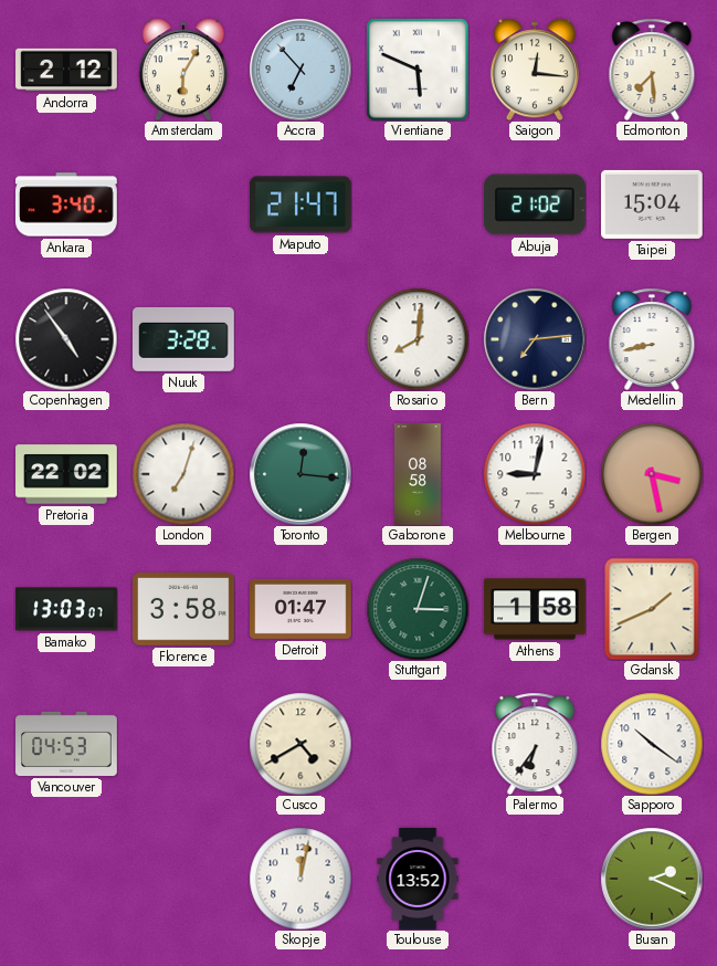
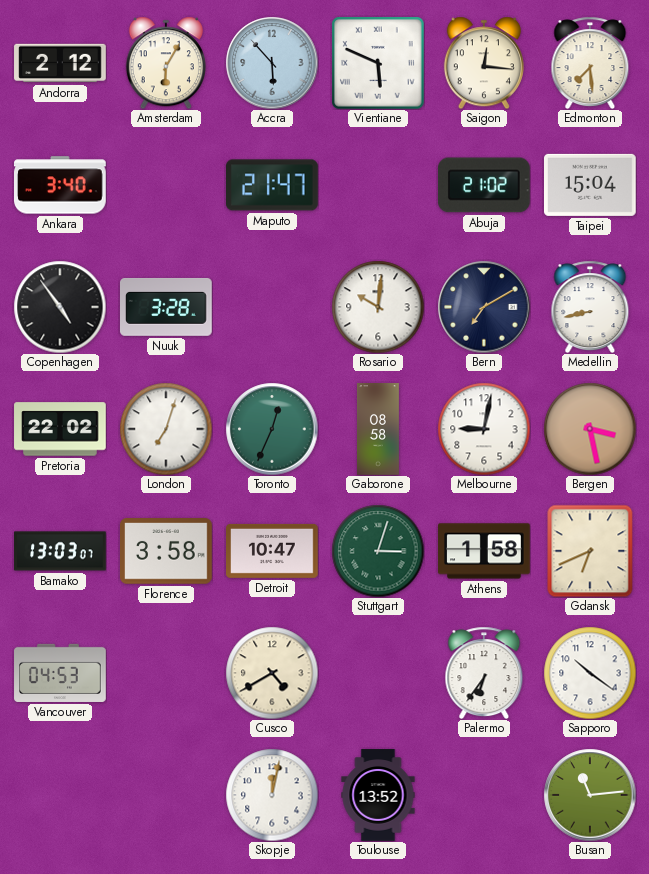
Accra: 6:53 -> 5:53
Rosario: 8:01 -> 10:01
Bern: 7:14 -> 7:10
Toronto: 12:16 -> 12:34
Detroit: 01:47 -> 10:47
Gdansk: 1:41 -> 6:41
Busan: 2:19 -> 11:14
